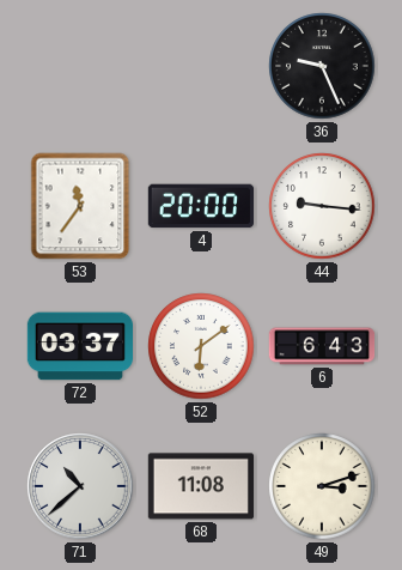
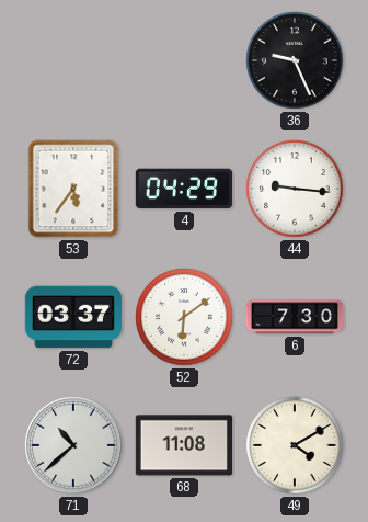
53: 11:36 -> 5:36
4: 20:00 -> 04:29
6: 6:43 -> 7:30
49: 3:12 -> 4:10
